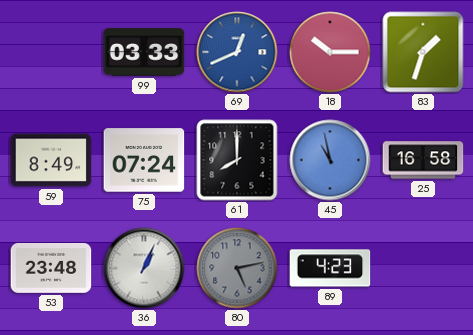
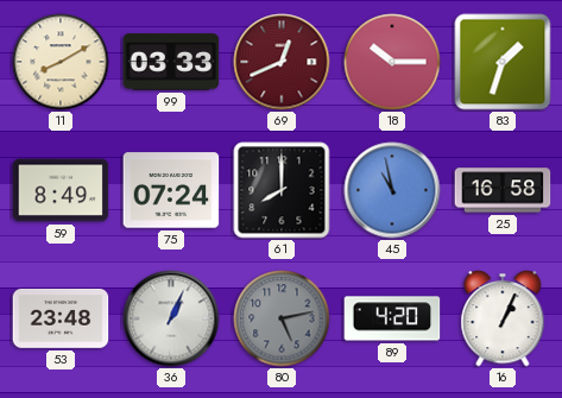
11: none -> 8:10
69 dial: blue -> burgundy
89: 4:23 -> 4:20
16: none -> 1:04
